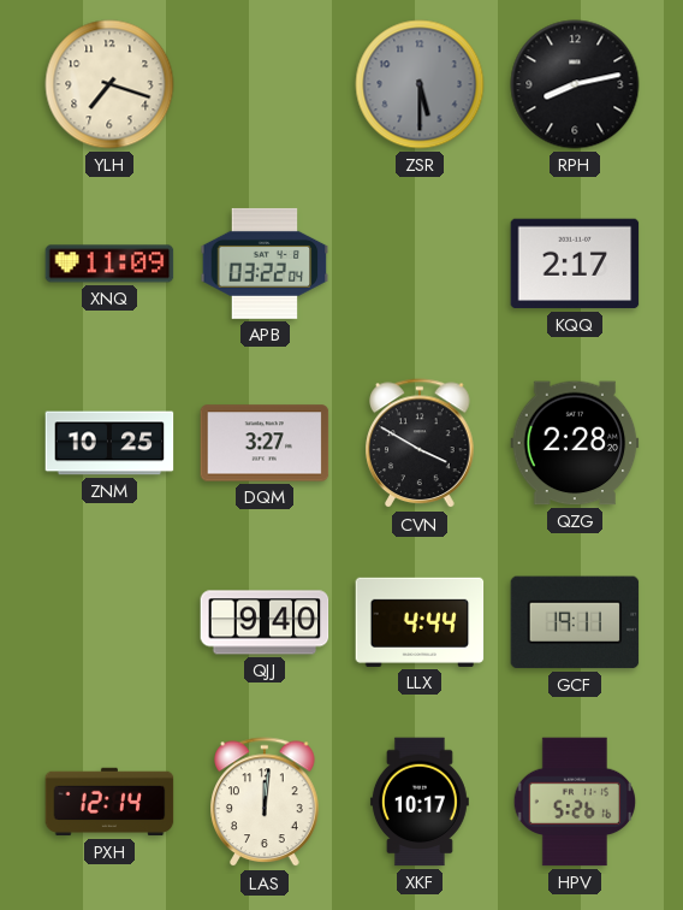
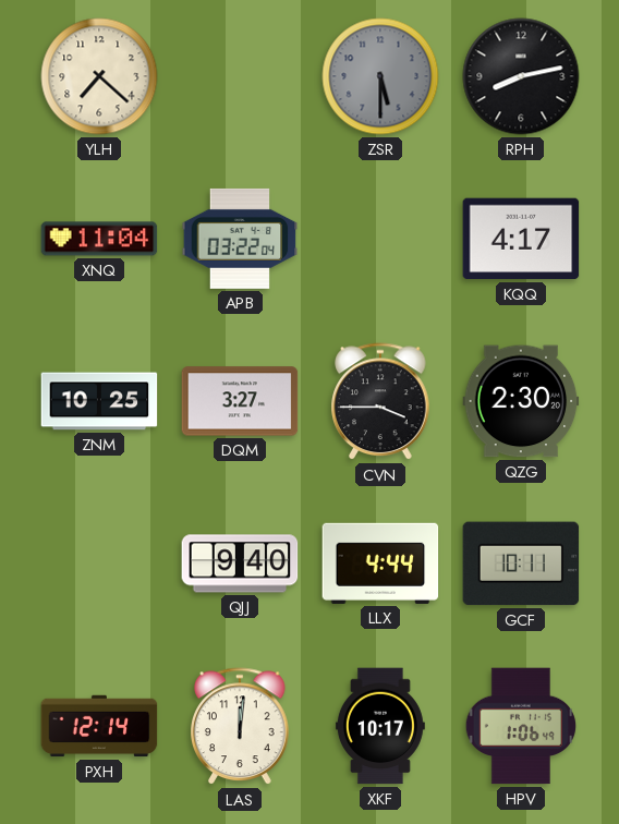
YLH: 7:18 -> 7:22
XNQ: 11:09 -> 11:04
KQQ: 2:17 -> 4:17
CVN: 3:50 -> 3:45
QZG: 2:28 -> 2:30
GCF: 19:11 -> 10:11
HPV: 5:26 -> 1:06
